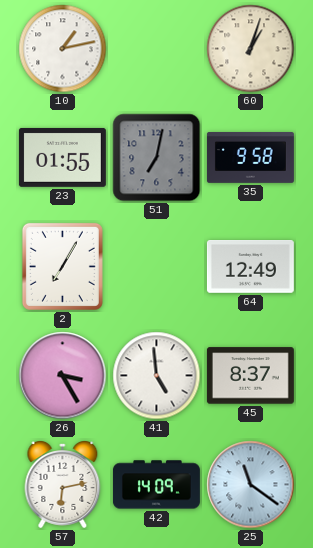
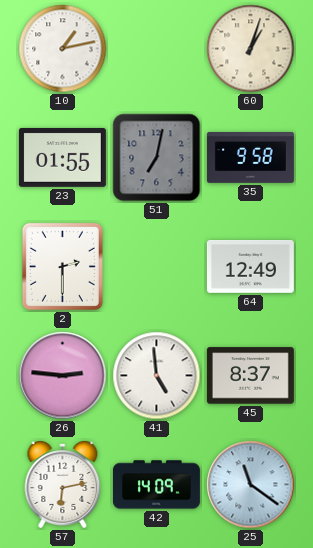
2: 7:05 -> 2:30
26: 3:25 -> 2:46
